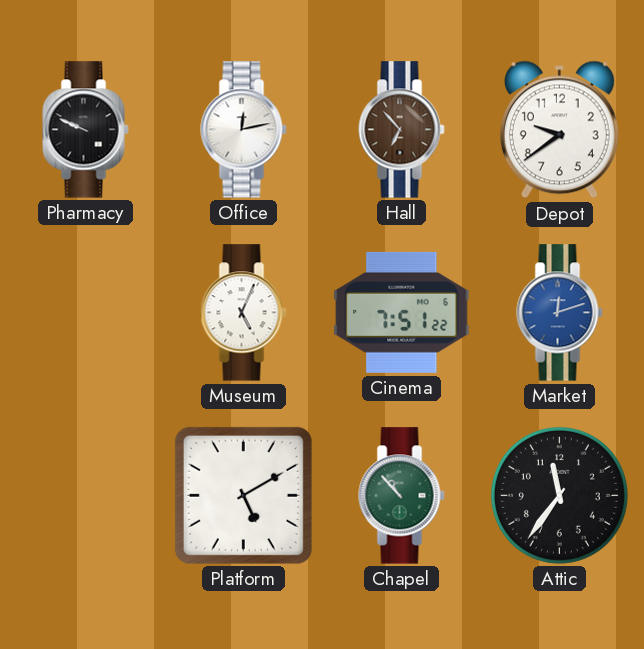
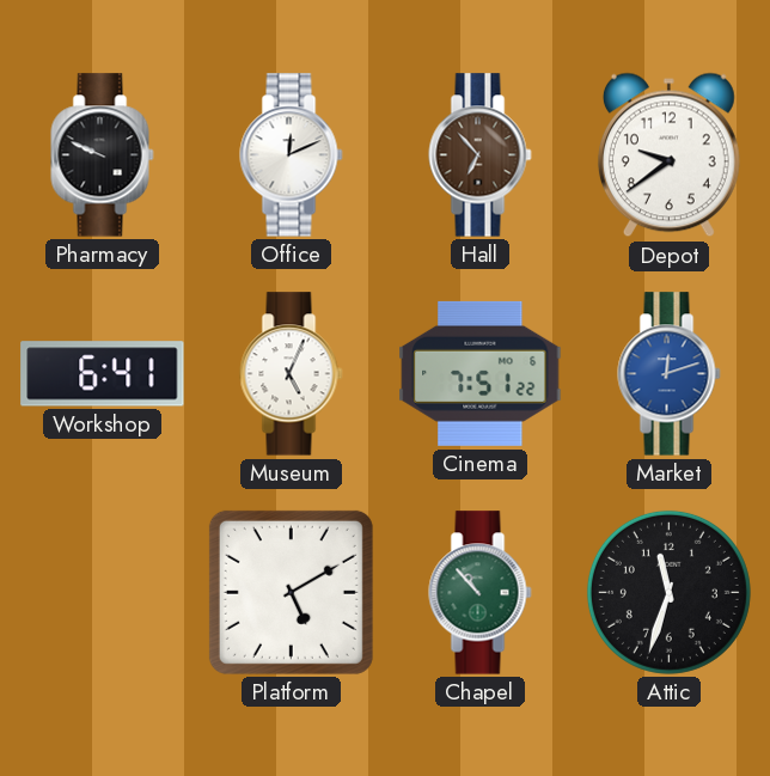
Office: 12:13 -> 12:11
Workshop: none -> 6:41
Attic: 11:36 -> 11:33
